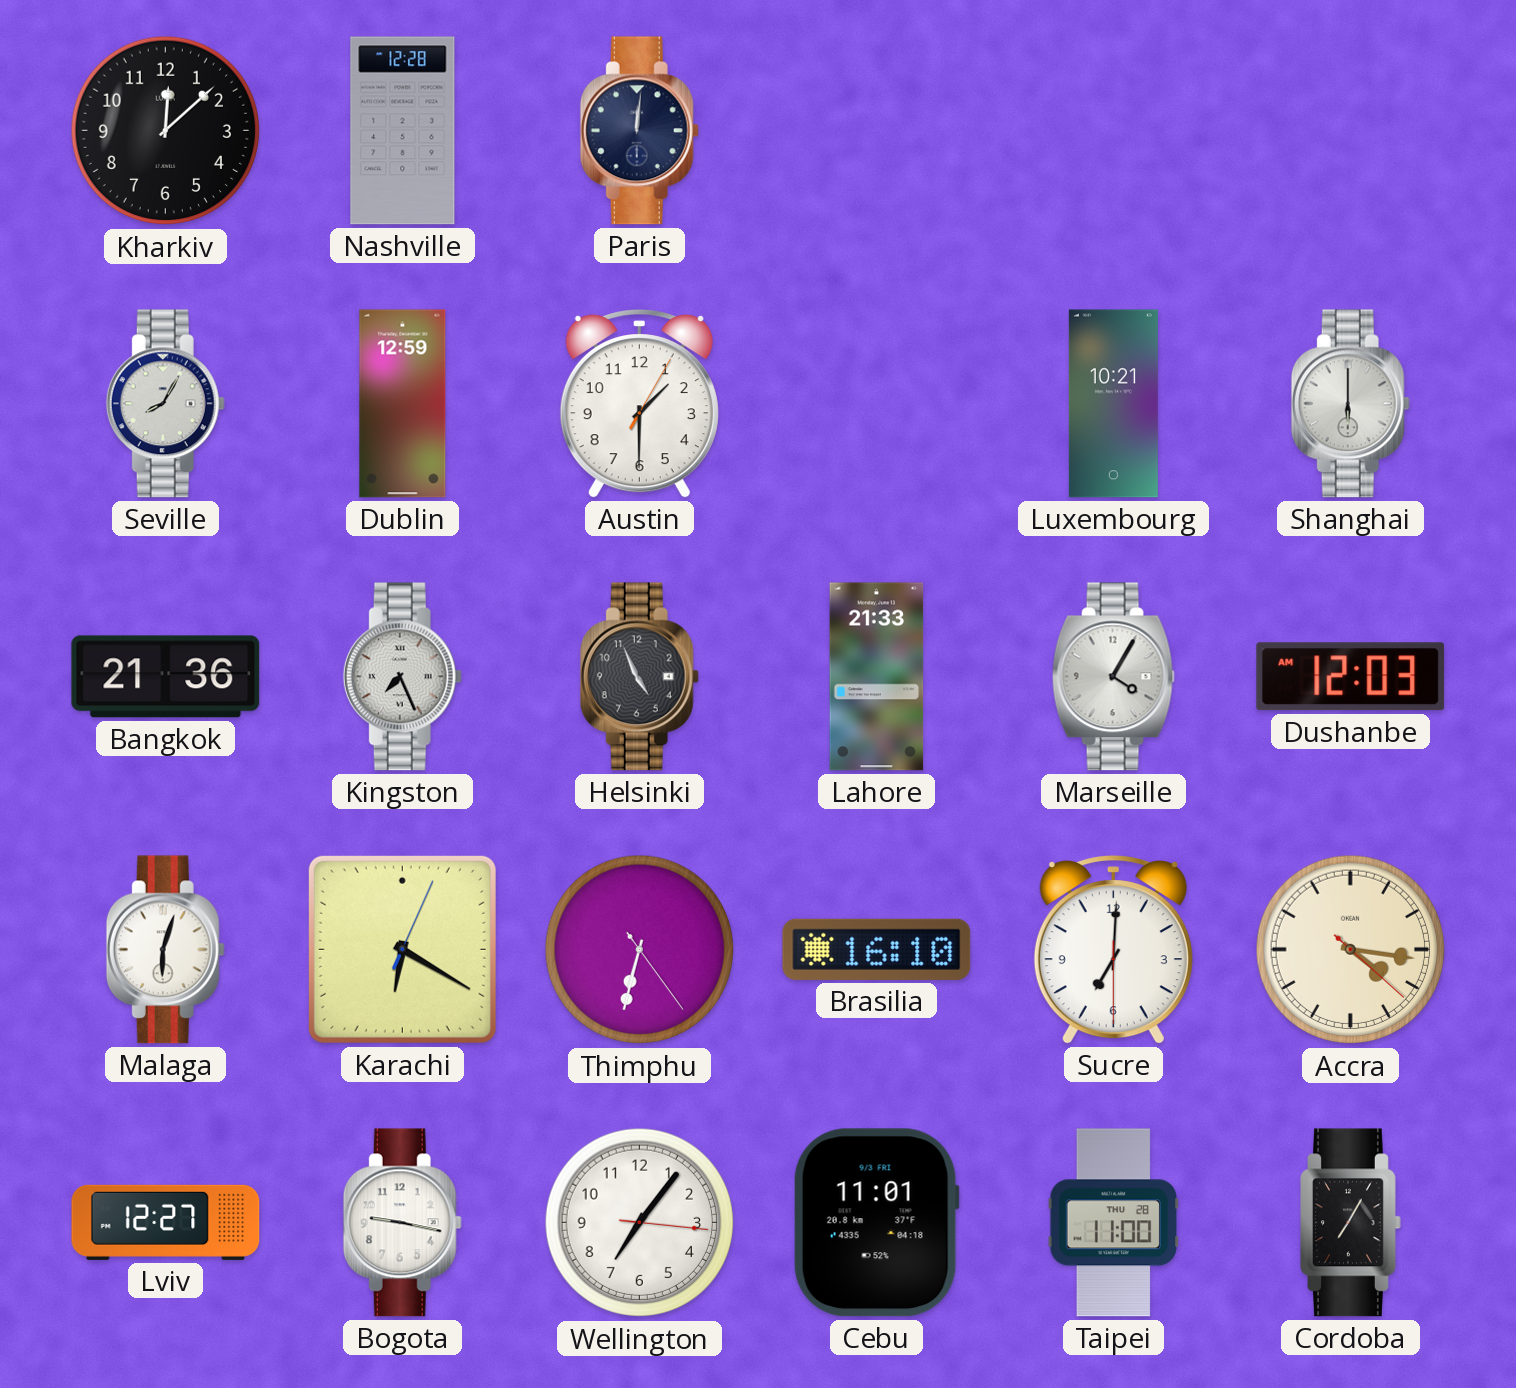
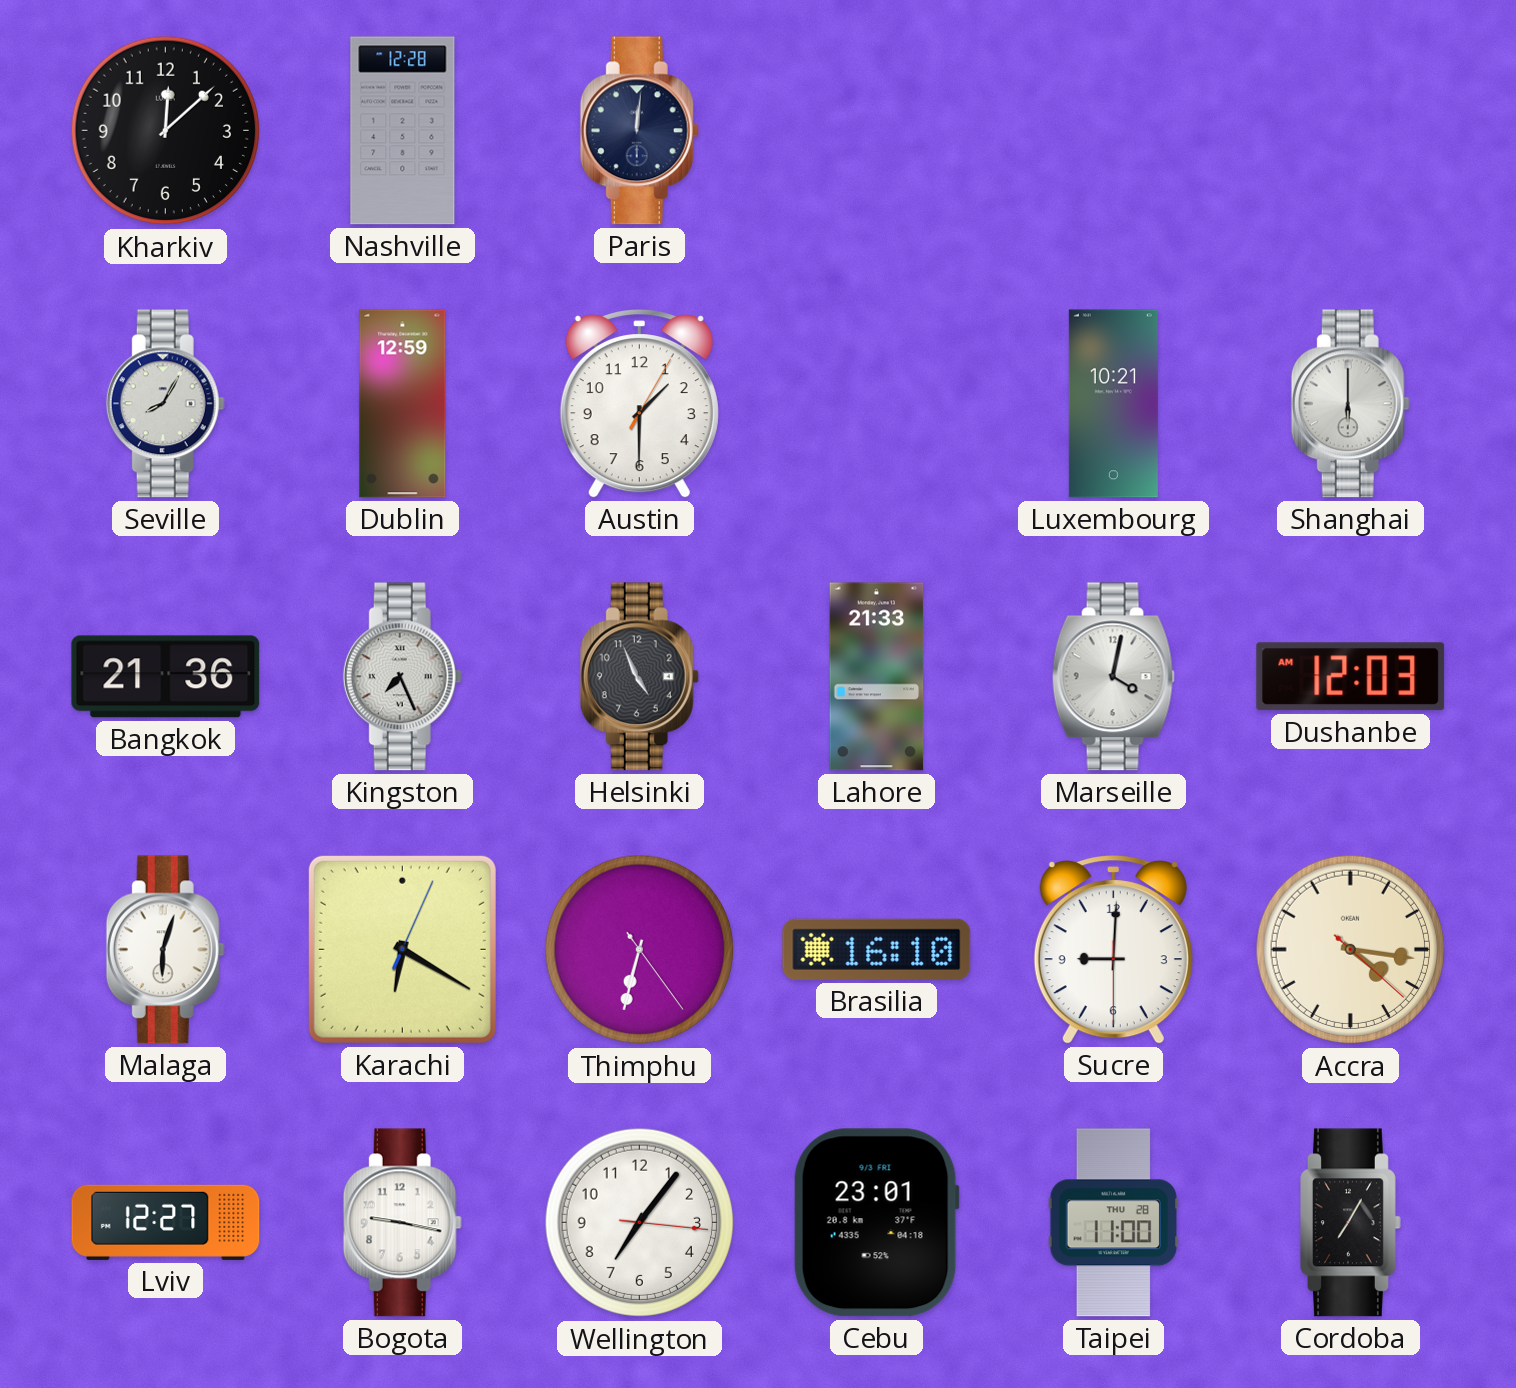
Marseille: 4:05 -> 4:02
Sucre: 7:00 -> 9:00
Cebu: 11:01 -> 23:01
